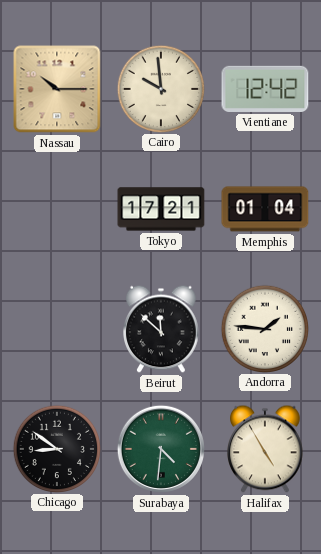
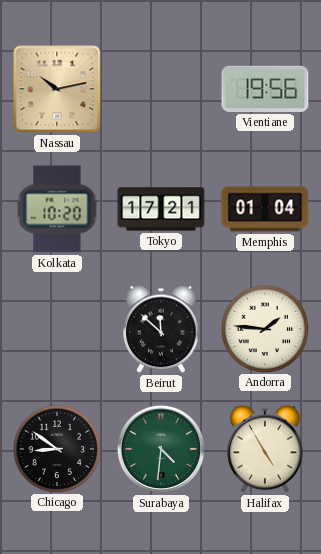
Nassau: 10:15 -> 10:13
Cairo: 9:59 -> none
Vientiane: 12:42 -> 19:56
Kolkata: none -> 10:20
